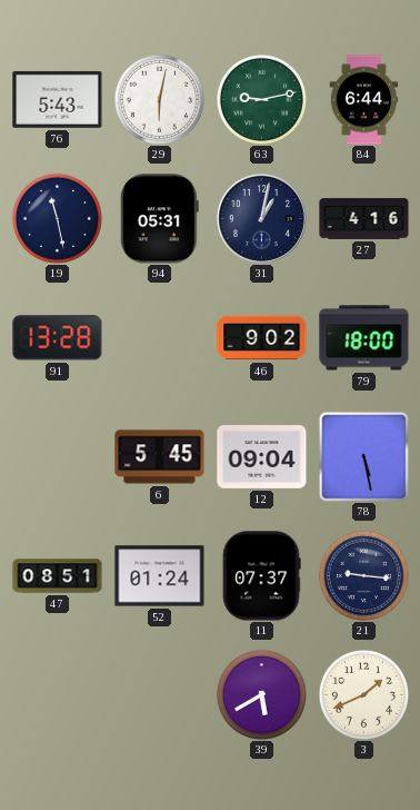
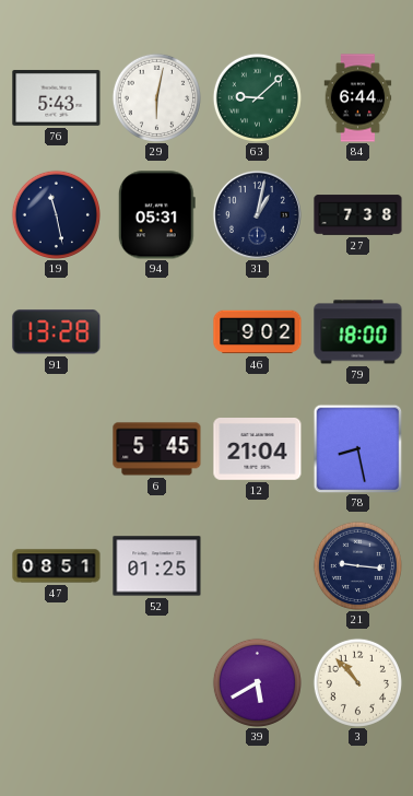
63: 9:13 -> 9:08
27: 4:16 -> 7:38
12: 09:04 -> 21:04
78: 5:28 -> 8:28
52: 01:24 -> 01:25
11: 07:37 -> none
3: 1:41 -> 10:53
